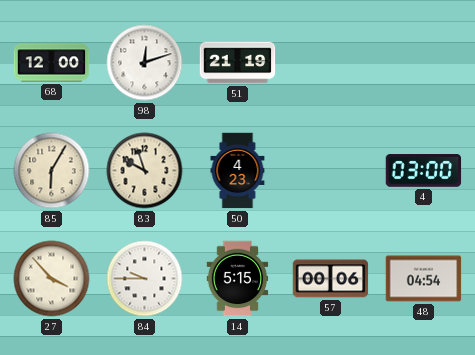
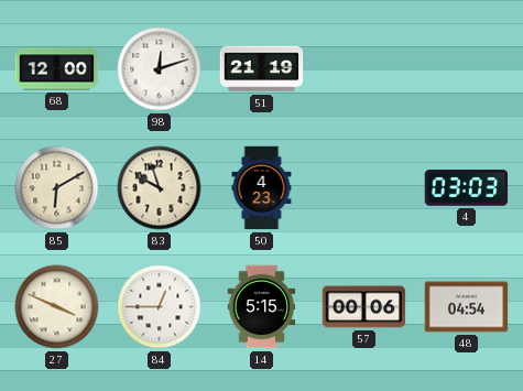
85: 6:05 -> 6:10
4: 03:00 -> 03:03
27: 3:53 -> 3:49
84: 9:45 -> 12:45
